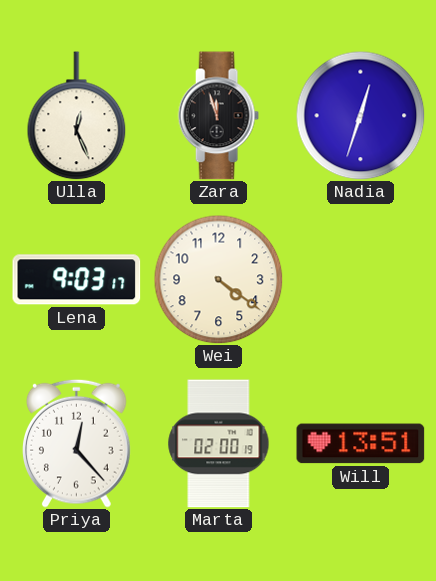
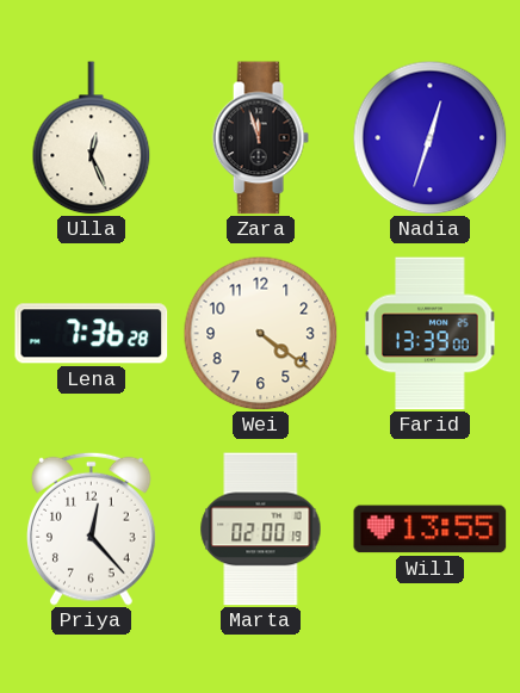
Lena: 9:03 -> 7:36
Farid: none -> 13:39
Will: 13:51 -> 13:55
